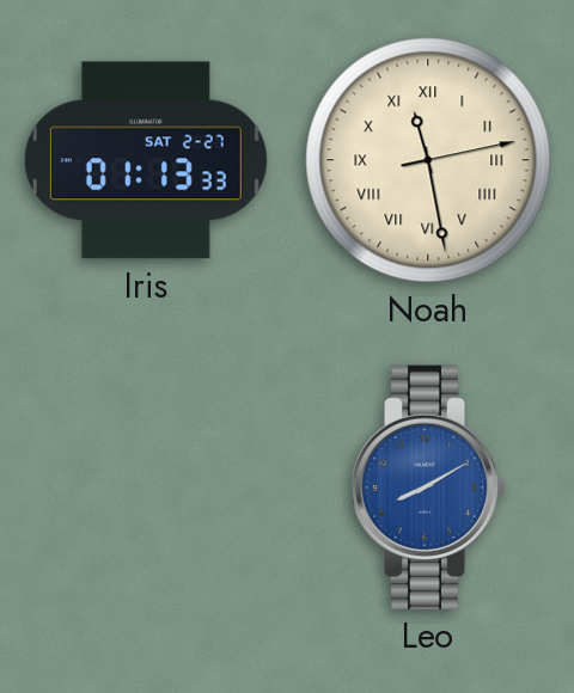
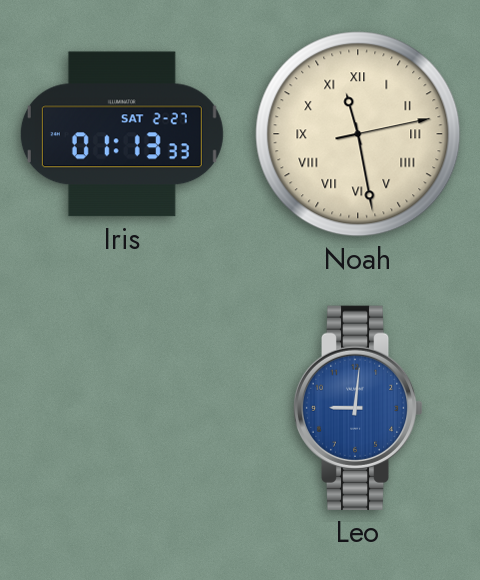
Leo: 8:10 -> 9:01
